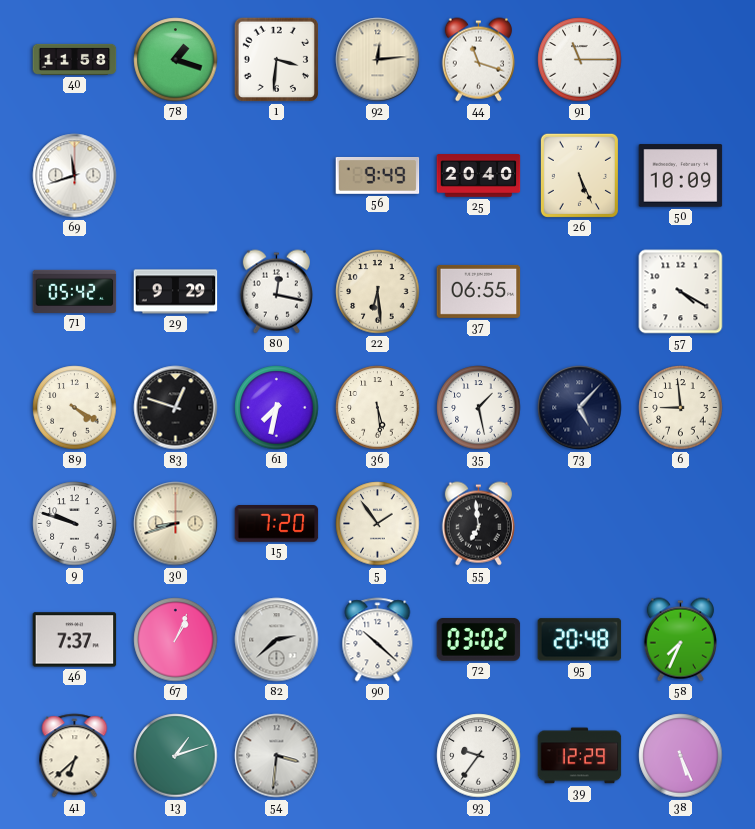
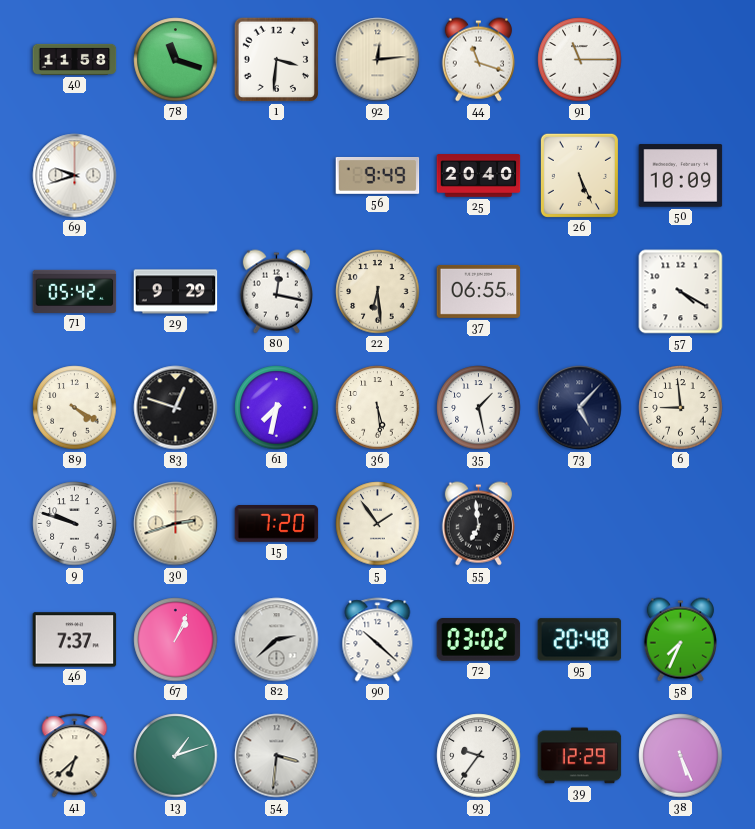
78: 1:18 -> 11:18
69: 11:42 -> 9:42
30: 8:42 -> 2:42
